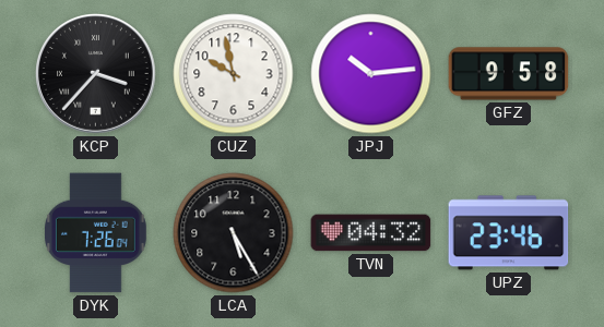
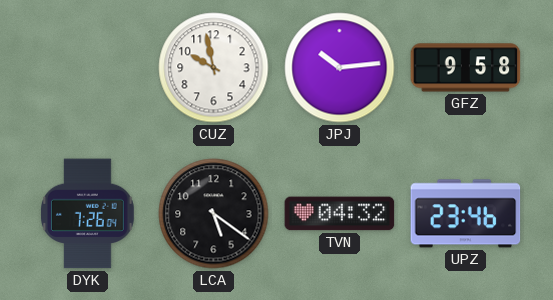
KCP: 3:37 -> none
LCA: 5:25 -> 5:21
